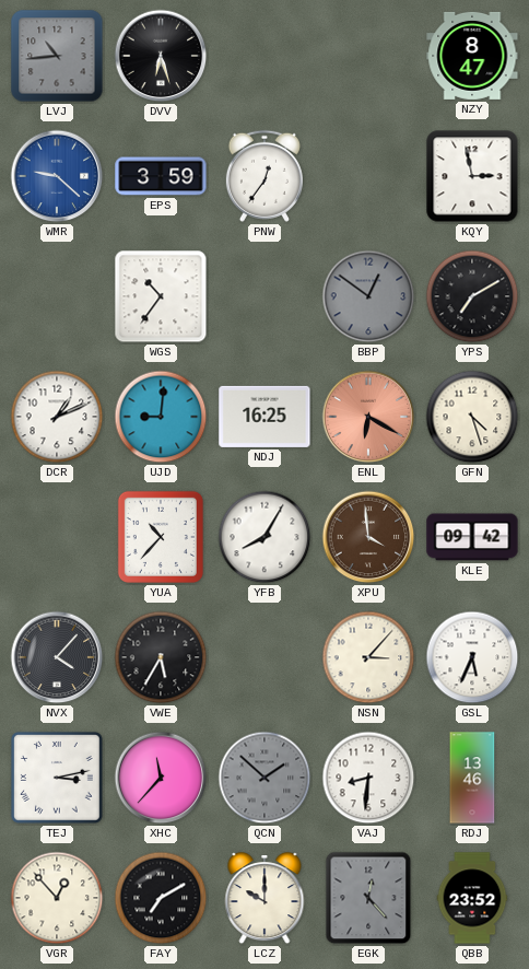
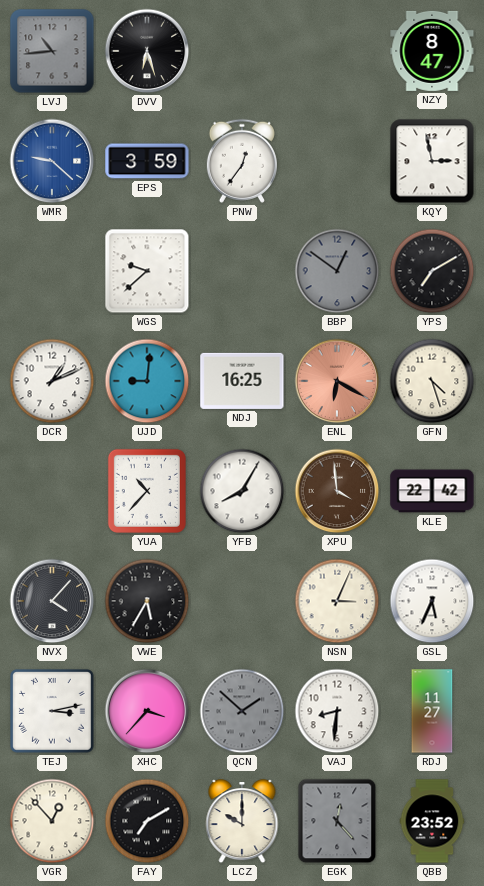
WGS: 10:36 -> 9:38
KLE: 09:42 -> 22:42
NSN: 3:07 -> 3:04
XHC: 11:37 -> 3:37
RDJ: 13:46 -> 11:27
